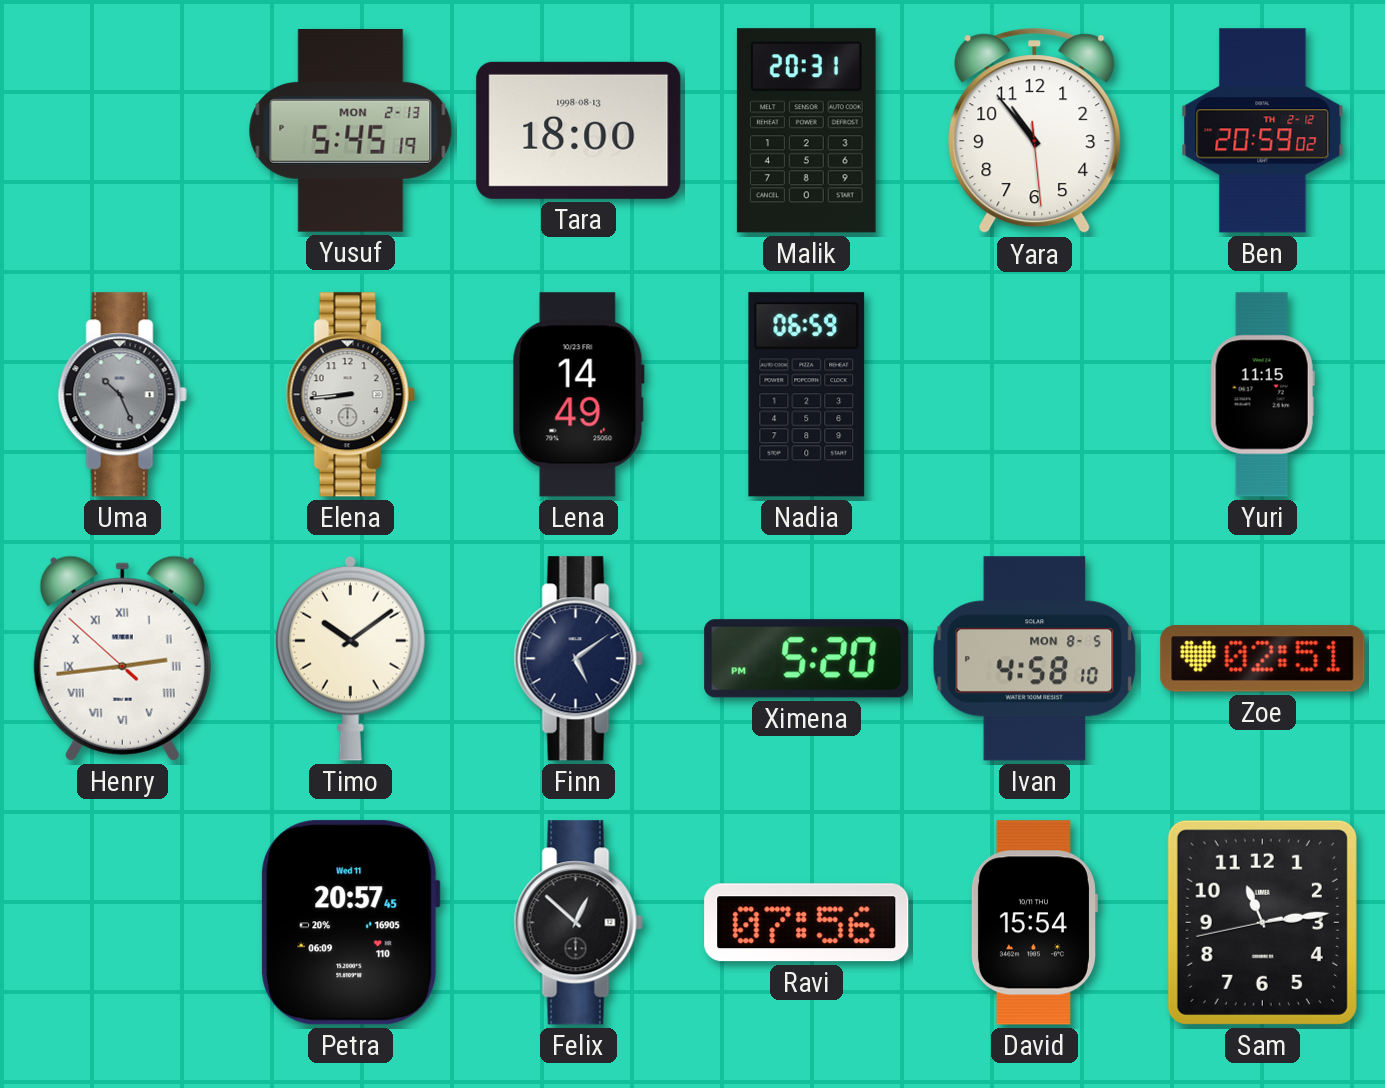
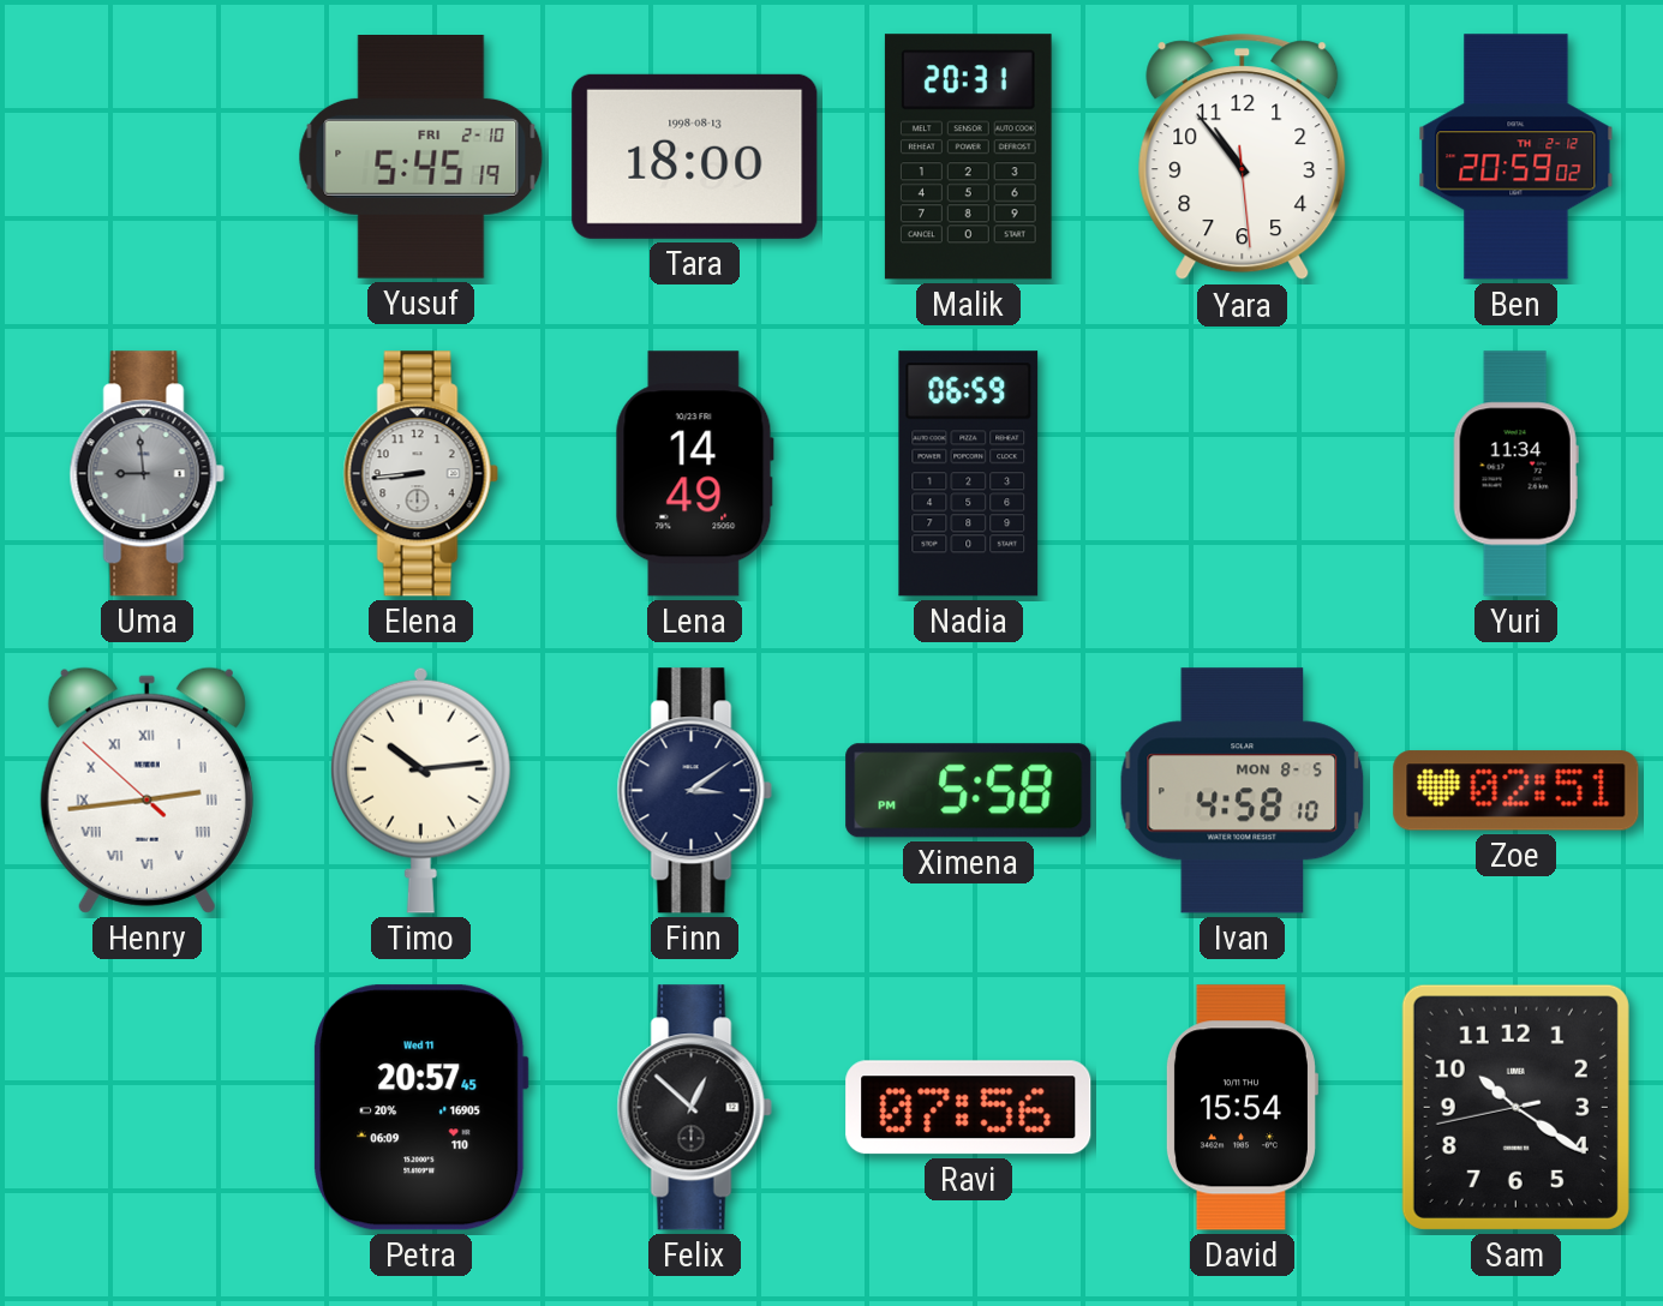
Yusuf date: MON 2-13 -> FRI 2-10
Uma: 10:26 -> 8:59
Yuri: 11:15 -> 11:34
Timo: 10:09 -> 10:14
Finn: 5:09 -> 3:09
Ximena: 5:20 -> 5:58
Sam: 11:13 -> 10:20
